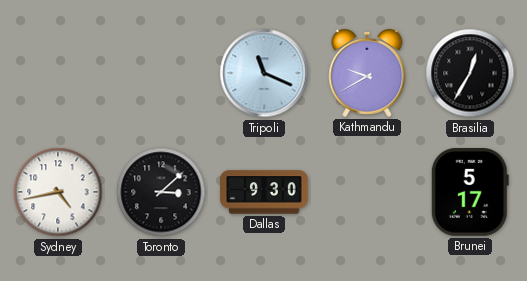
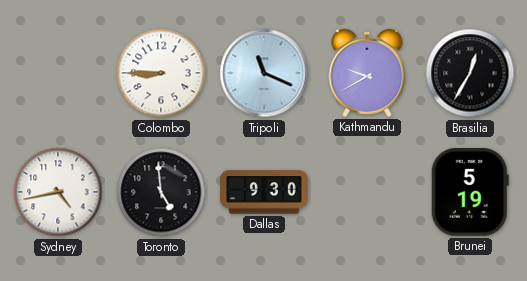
Colombo: none -> 8:45
Toronto: 3:08 -> 4:59
Brunei: 5:17 -> 5:19
